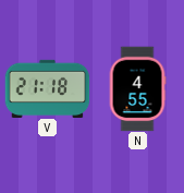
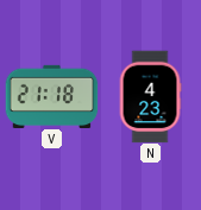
N: 4:55 -> 4:23
